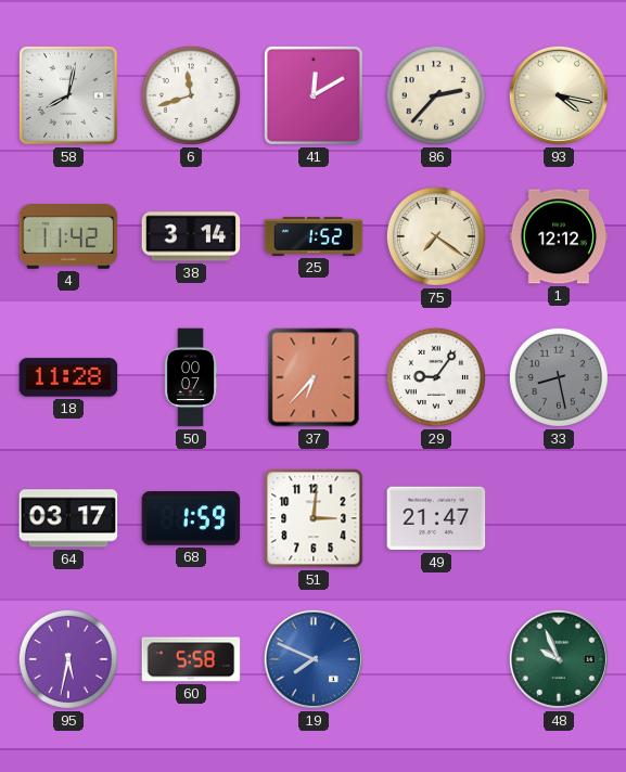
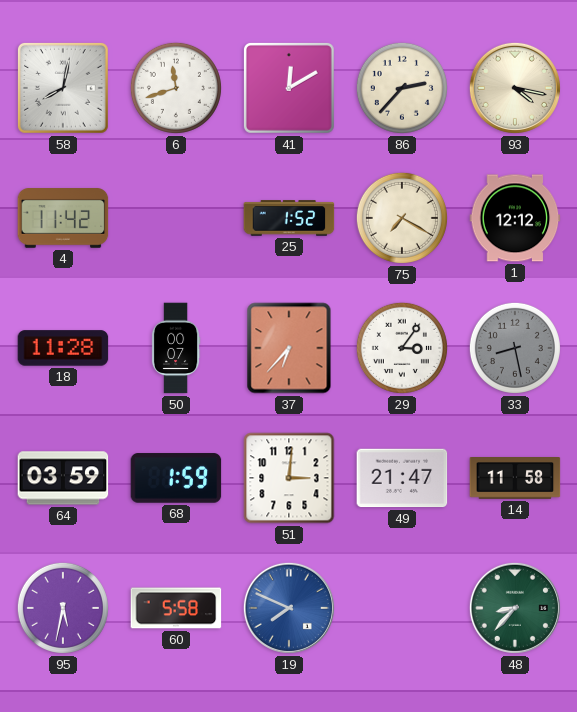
38: 3:14 -> none
75: 7:21 -> 7:20
29: 9:06 -> 3:06
64: 03:17 -> 03:59
14: none -> 11:58
48: 9:56 -> 8:37
